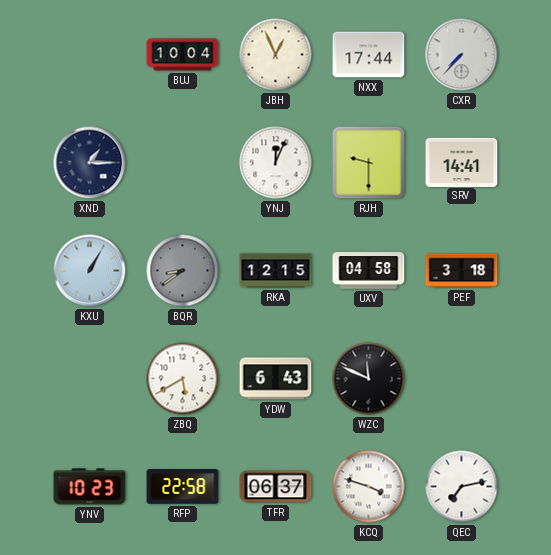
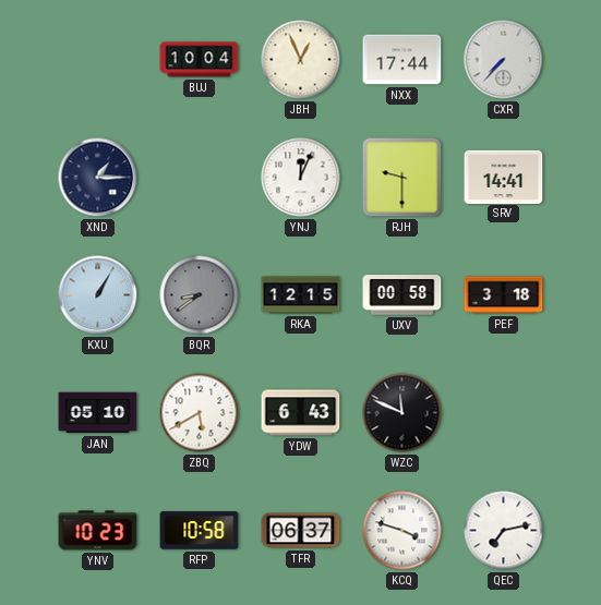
UXV: 04:58 -> 00:58
JAN: none -> 05:10
RFP: 22:58 -> 10:58
